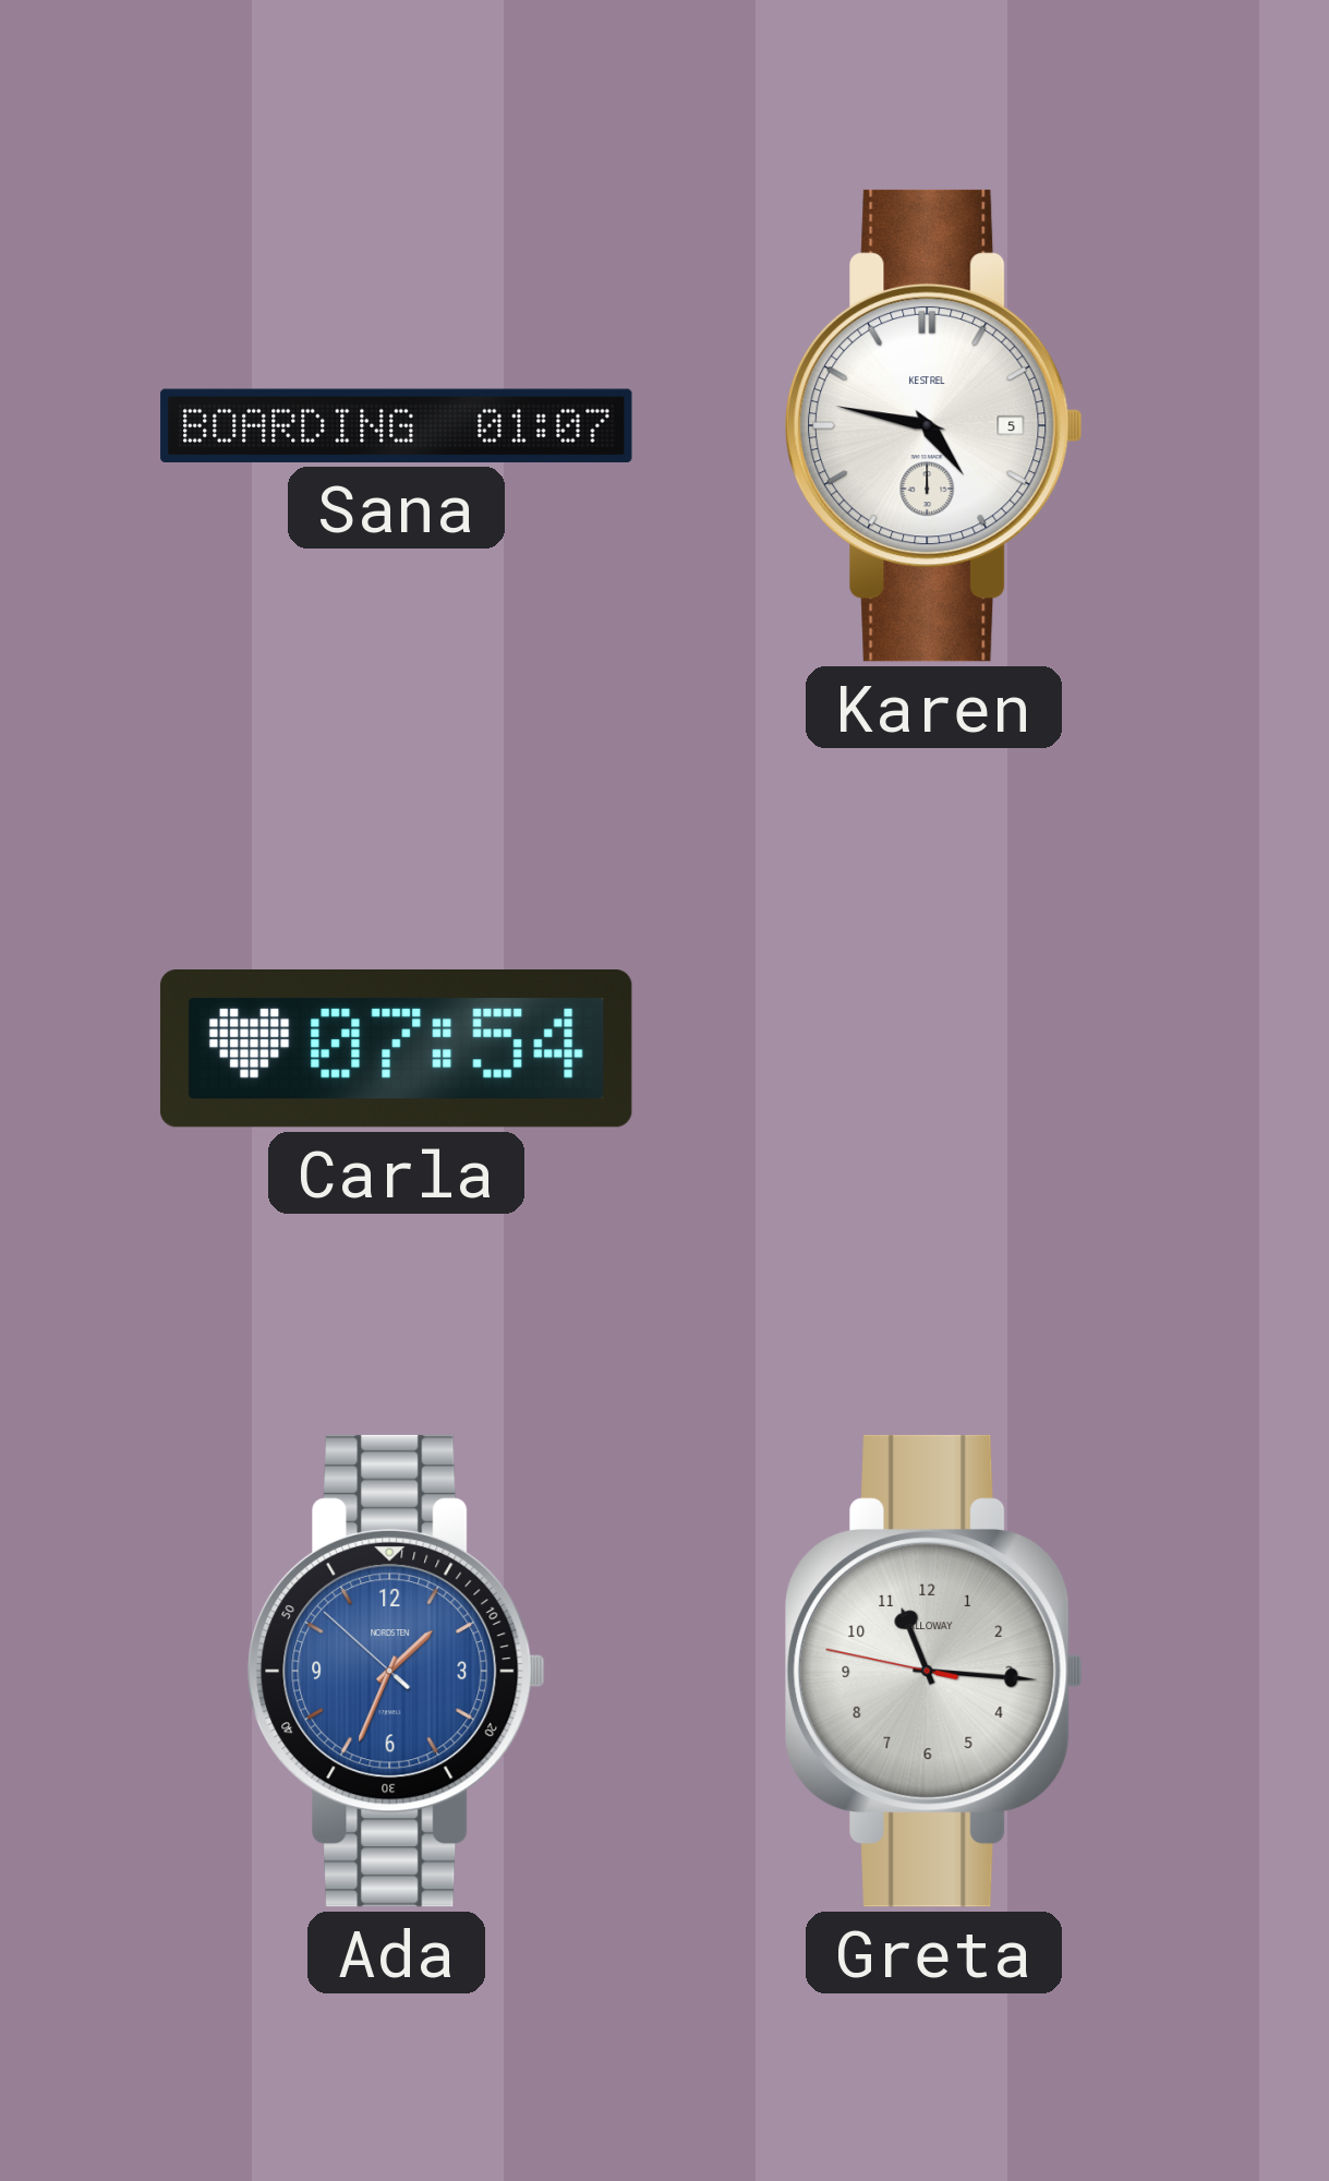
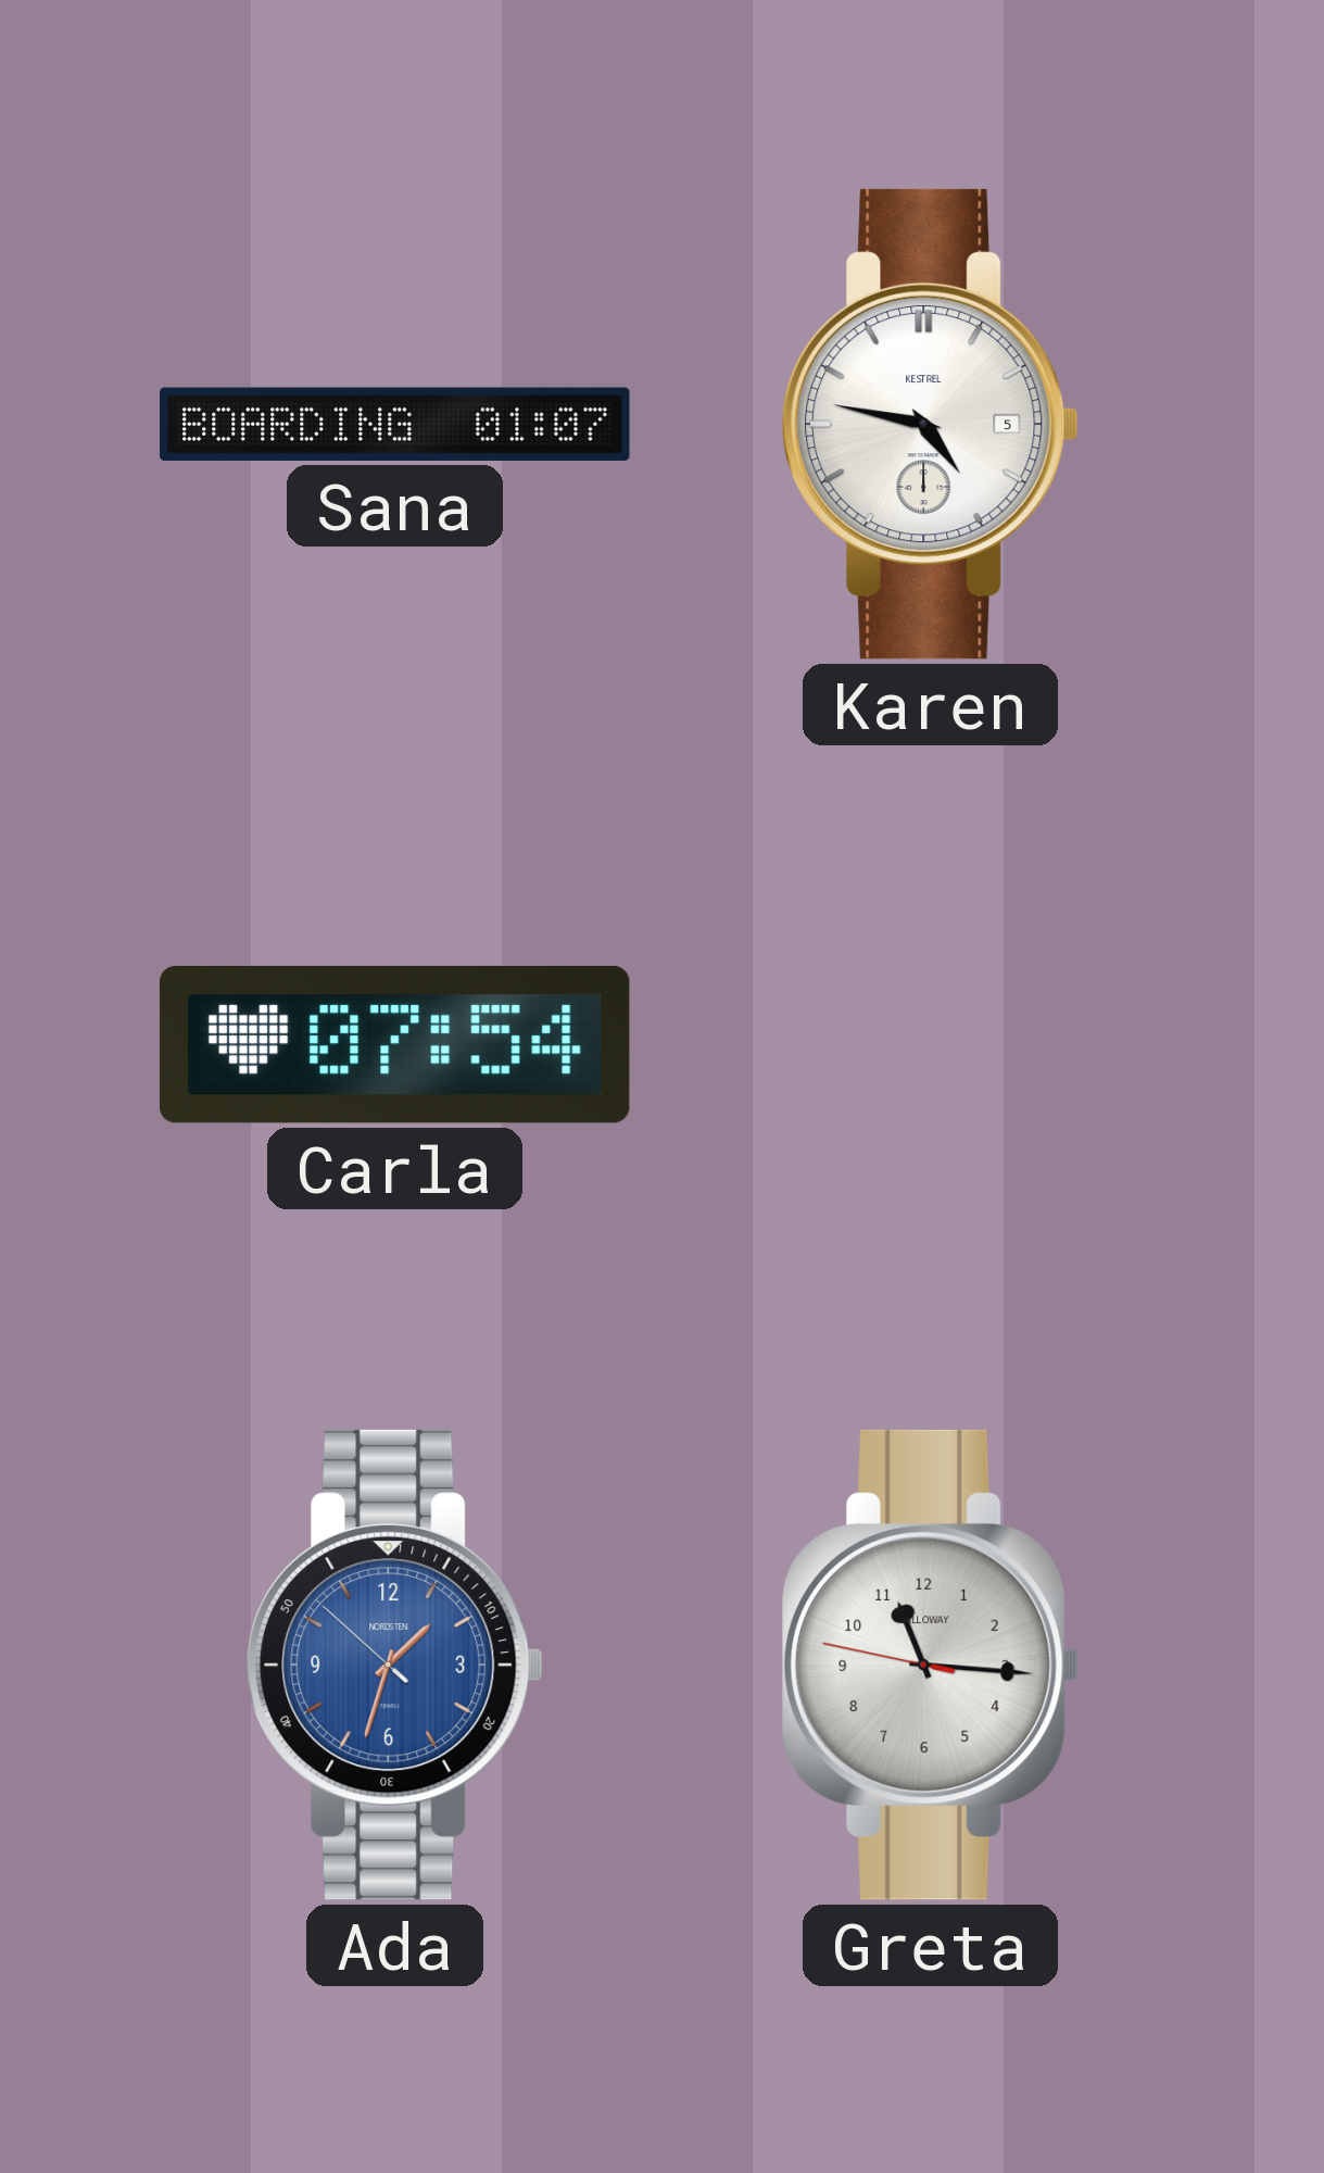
Ada: 1:33 -> 1:32
